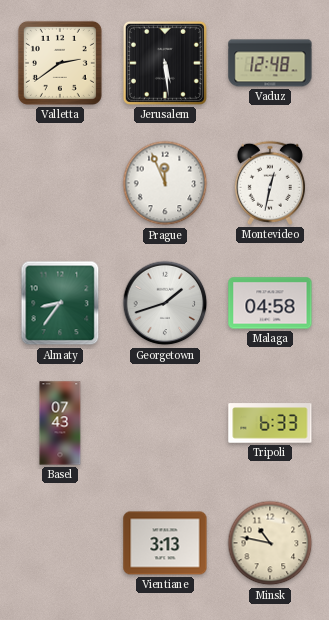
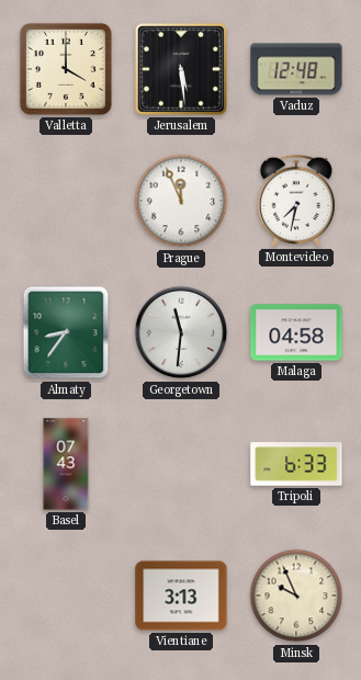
Valletta: 2:39 -> 4:00
Montevideo: 12:32 -> 7:32
Georgetown: 1:42 -> 11:31
Minsk: 10:47 -> 9:56
